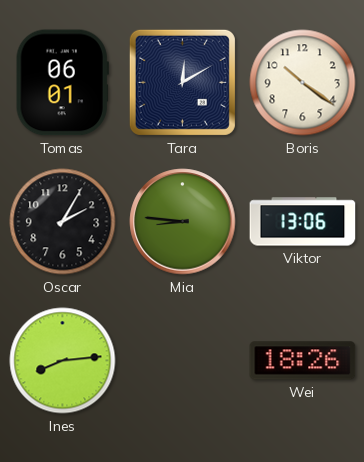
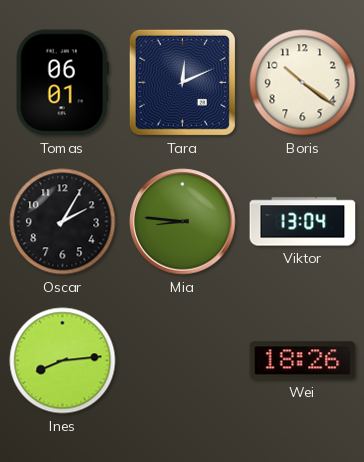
Tara: 12:10 -> 12:11
Viktor: 13:06 -> 13:04
